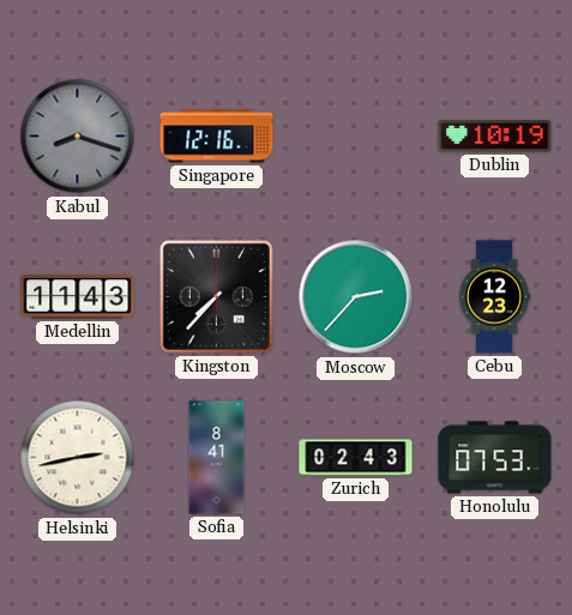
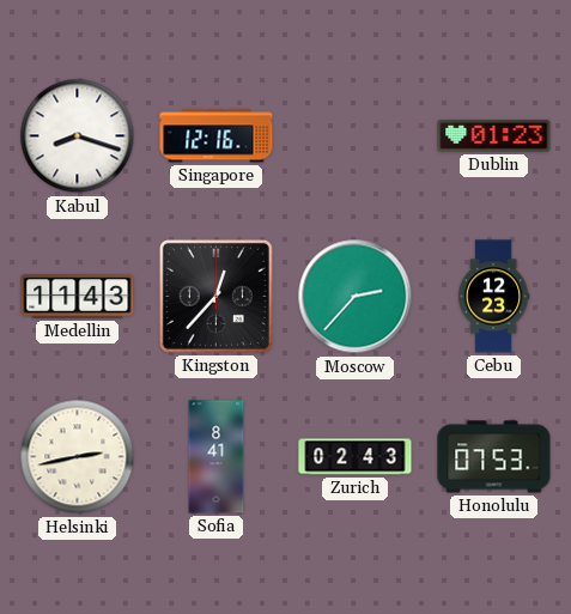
Kabul dial: grey -> white
Dublin: 10:19 -> 01:23
Kingston: 7:37 -> 12:37
